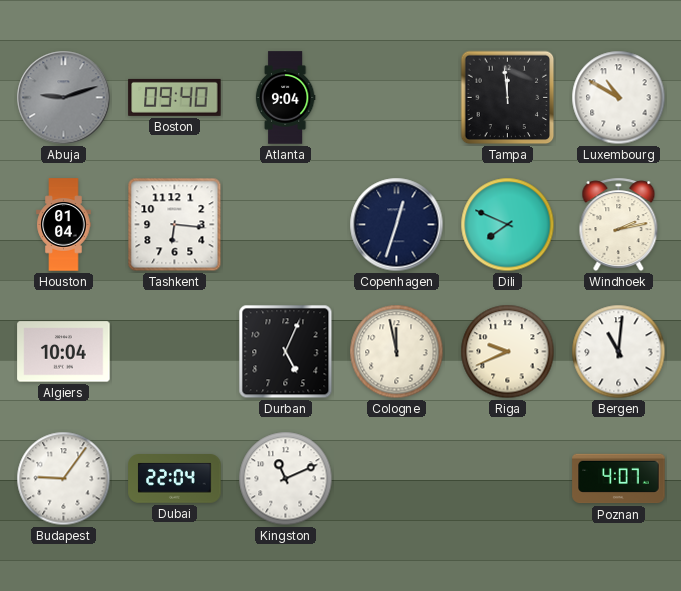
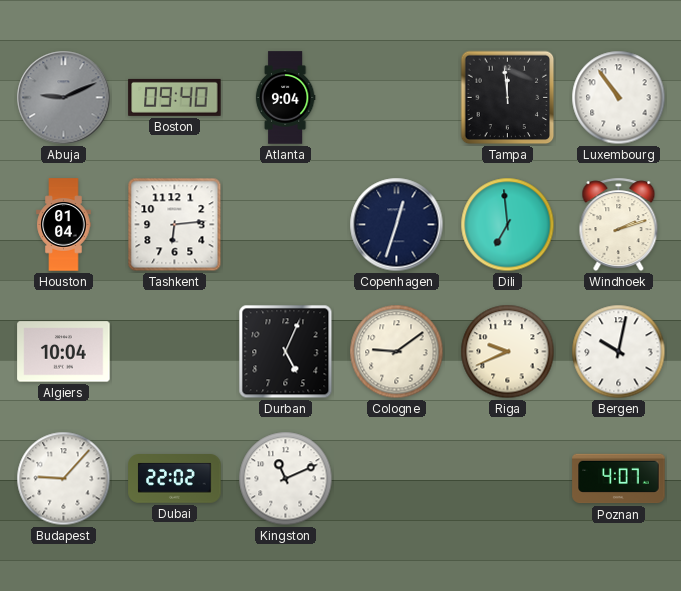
Abuja: 9:12 -> 9:11
Luxembourg: 10:50 -> 10:54
Tashkent: 6:16 -> 6:14
Dili: 7:49 -> 6:59
Windhoek: 2:13 -> 2:12
Cologne: 11:58 -> 9:09
Bergen: 11:01 -> 10:02
Budapest: 9:06 -> 9:07
Dubai: 22:04 -> 22:02
